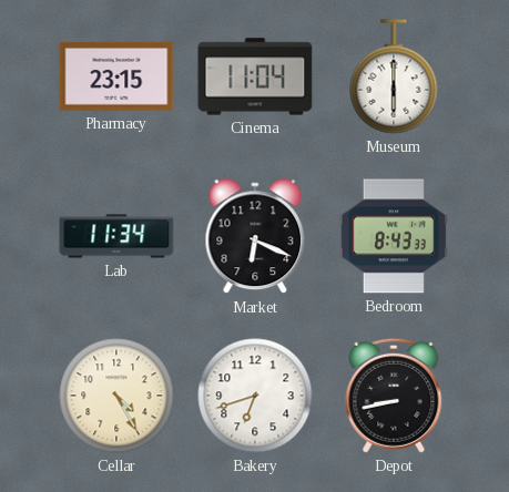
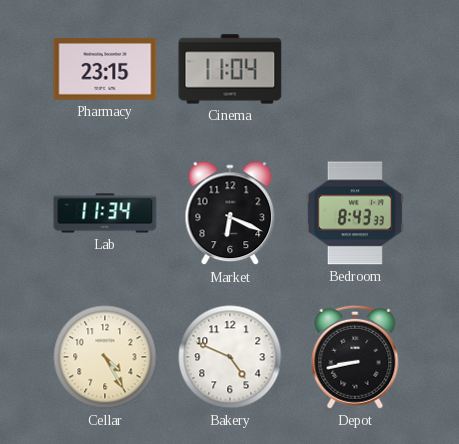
Museum: 6:00 -> none
Bakery: 6:42 -> 4:49
